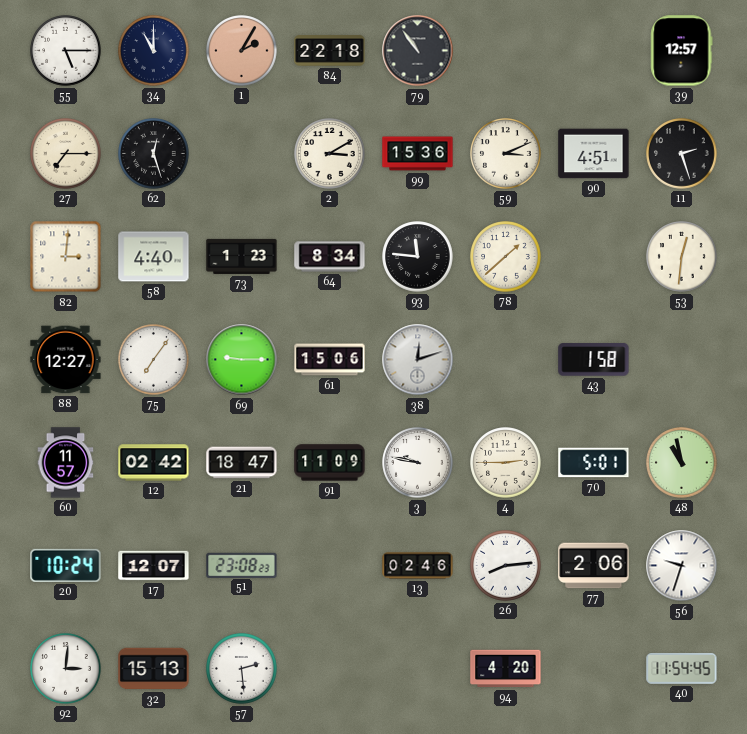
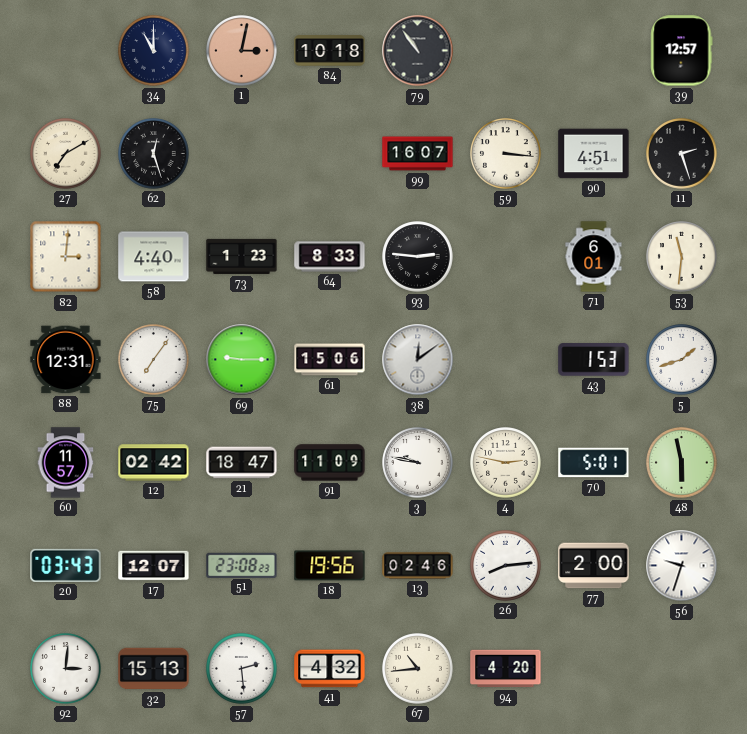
55: 5:15 -> none
1: 2:05 -> 3:02
84: 22:18 -> 10:18
27: 7:15 -> 7:10
2: 3:10 -> none
99: 15:36 -> 16:07
59: 3:11 -> 3:16
64: 8:34 -> 8:33
93: 11:46 -> 2:46
78: 1:38 -> none
71: none -> 6:01
53: 12:31 -> 11:31
88: 12:27 -> 12:31
38: 12:12 -> 12:09
43: 1:58 -> 1:53
5: none -> 1:42
4: 2:45 -> 2:47
48: 10:58 -> 5:58
20: 10:24 -> 03:43
18: none -> 19:56
77: 2:06 -> 2:00
41: none -> 4:32
67: none -> 10:44
40: 11:54 -> none
